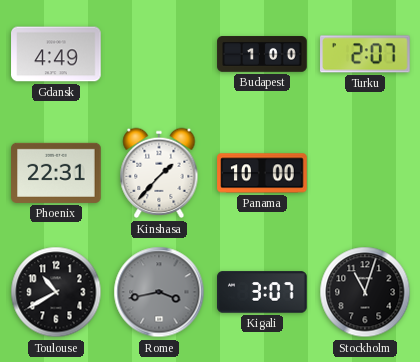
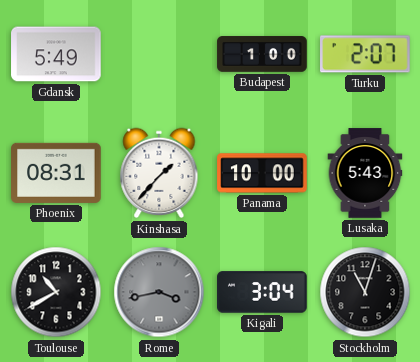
Gdansk: 4:49 -> 5:49
Phoenix: 22:31 -> 08:31
Lusaka: none -> 5:43
Kigali: 3:07 -> 3:04
